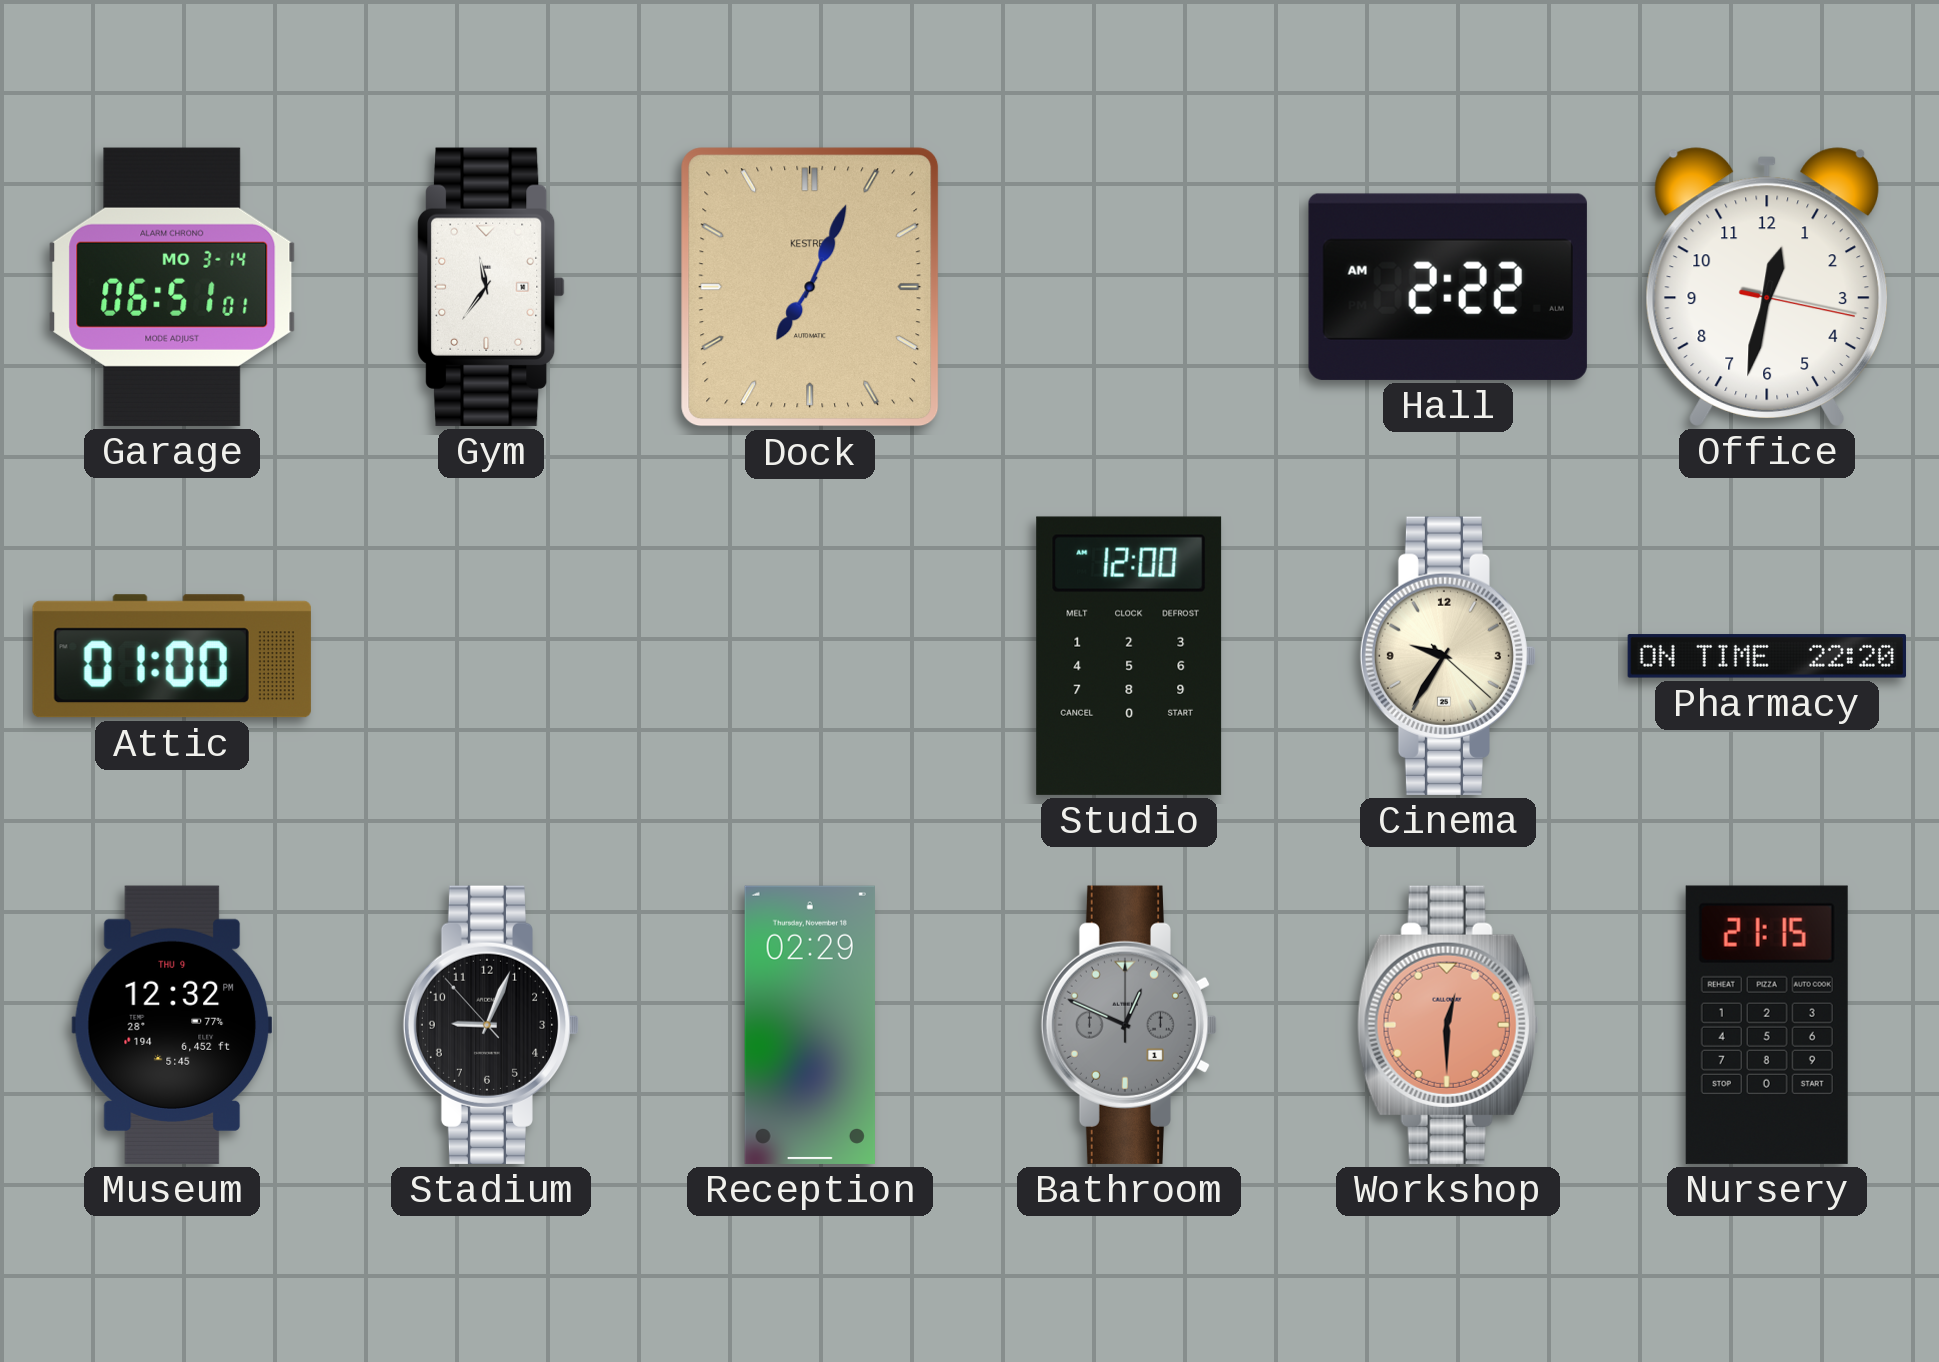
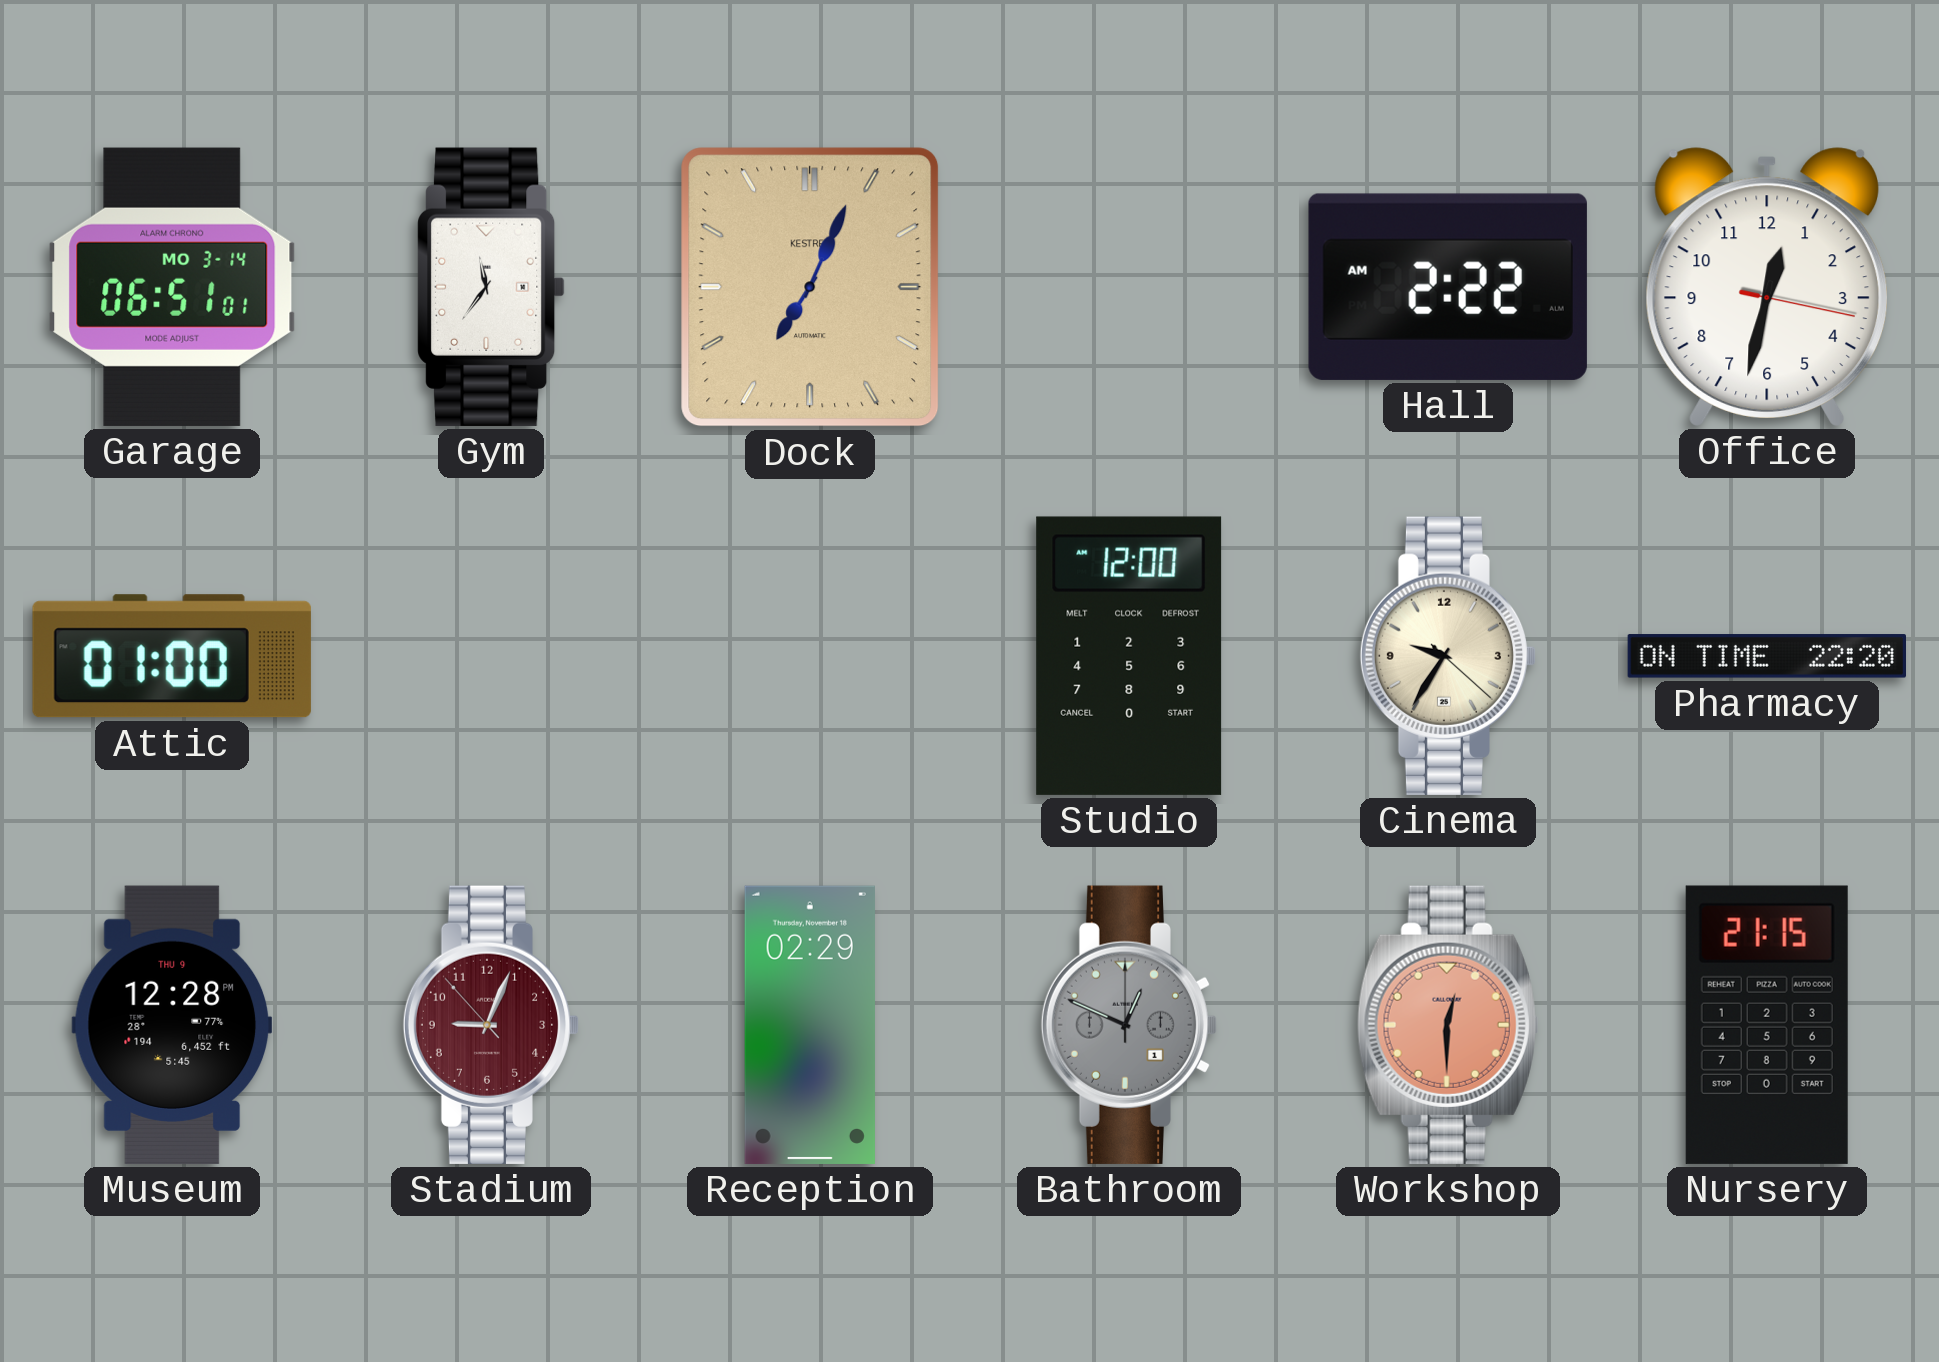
Museum: 12:32 -> 12:28
Stadium dial: black -> burgundy
